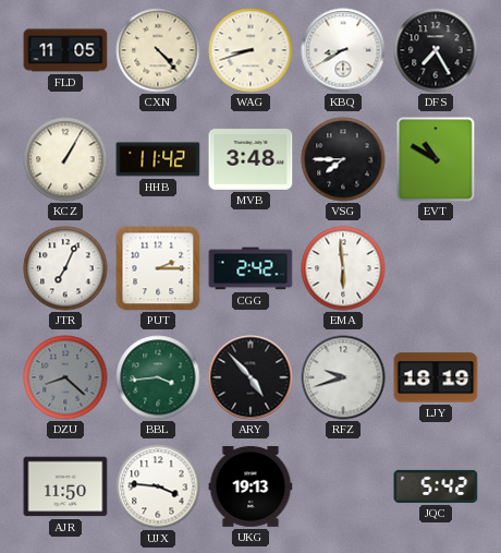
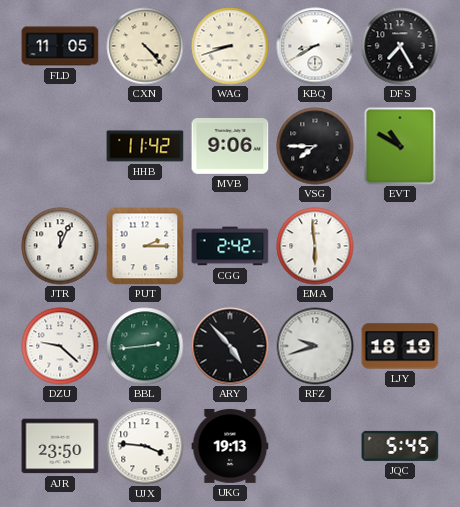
KCZ: 1:05 -> none
MVB: 3:48 -> 9:06
JTR: 7:04 -> 12:04
DZU: 8:22 -> 9:22
DZU dial: grey -> white
BBL: 3:44 -> 2:44
AJR: 11:50 -> 23:50
JQC: 5:42 -> 5:45
